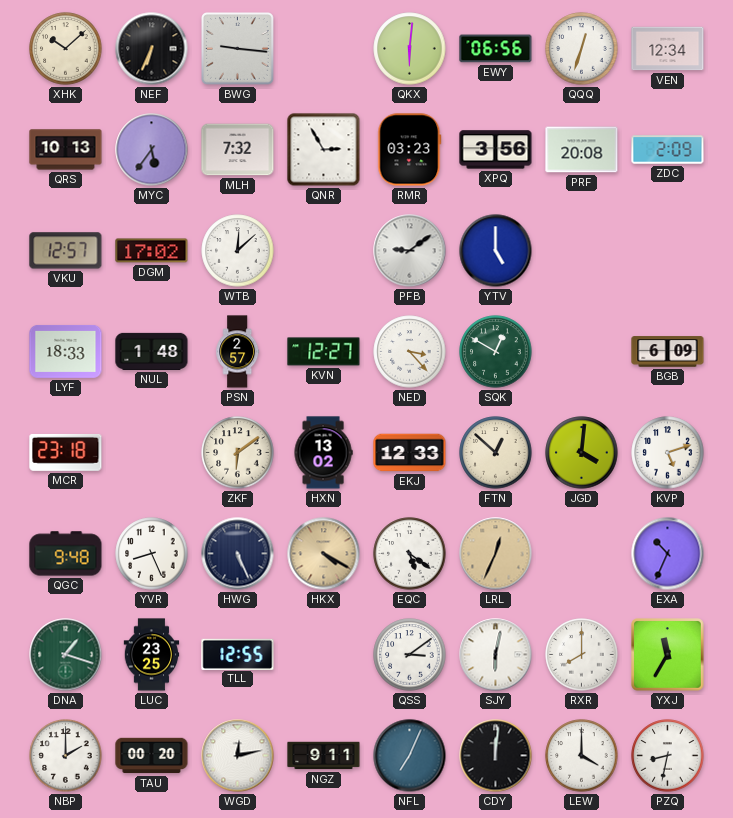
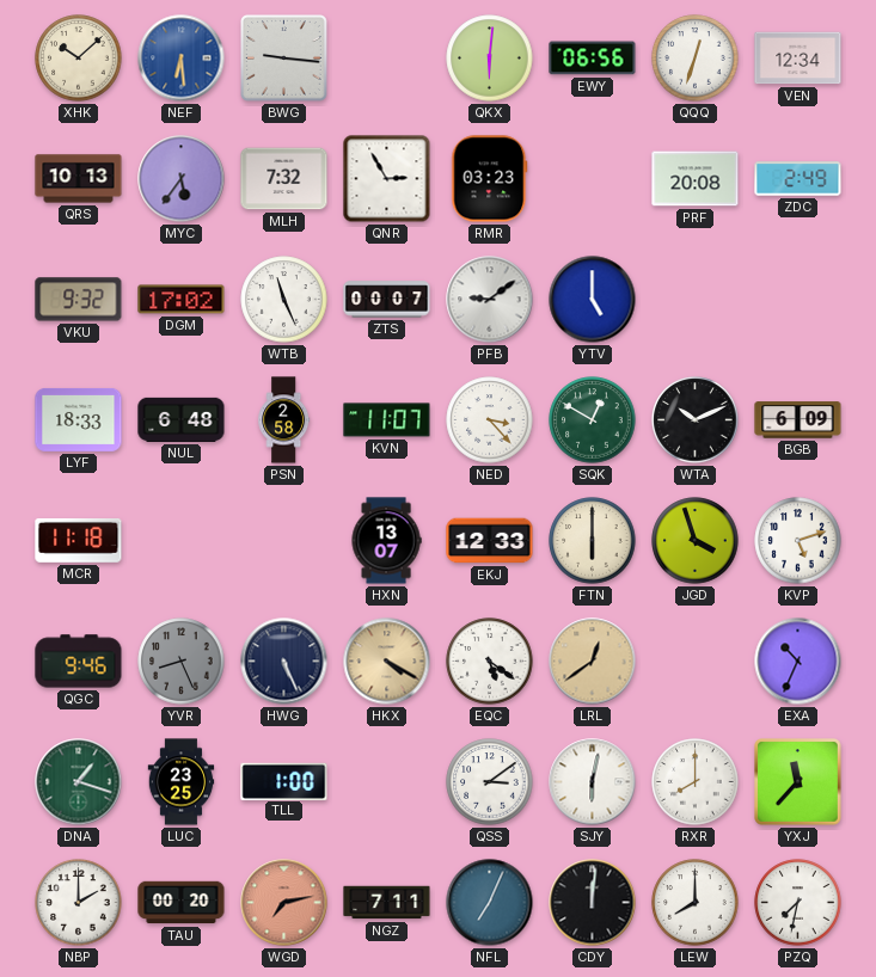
NEF: 6:34 -> 6:29
NEF dial: black -> blue
XPQ: 3:56 -> none
ZDC: 2:09 -> 2:49
VKU: 12:57 -> 9:32
WTB: 12:08 -> 11:26
ZTS: none -> 00:07
NUL: 1:48 -> 6:48
PSN: 2:57 -> 2:58
KVN: 12:27 -> 11:07
WTA: none -> 10:11
MCR: 23:18 -> 11:18
ZKF: 6:09 -> none
HXN: 13:02 -> 13:07
FTN: 12:52 -> 6:00
JGD: 4:01 -> 3:57
QGC: 9:48 -> 9:46
YVR dial: white -> grey
LRL: 12:34 -> 12:39
TLL: 12:55 -> 1:00
YXJ: 11:35 -> 11:37
WGD: 12:13 -> 7:13
WGD dial: white -> salmon
NGZ: 9:11 -> 7:11
LEW: 4:00 -> 8:00
PZQ: 8:32 -> 7:32
